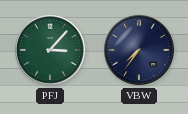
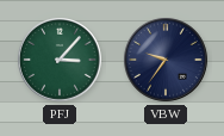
VBW: 7:36 -> 9:36
